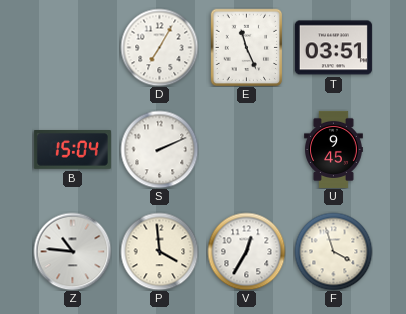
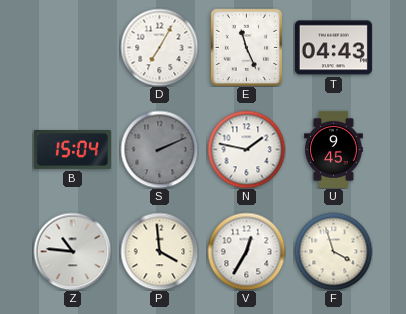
T: 03:51 -> 04:43
S dial: white -> grey
N: none -> 1:47
